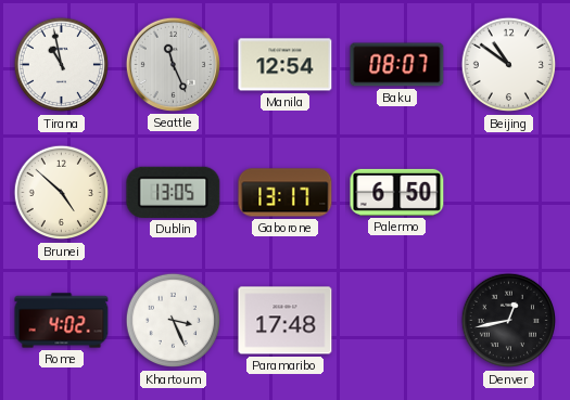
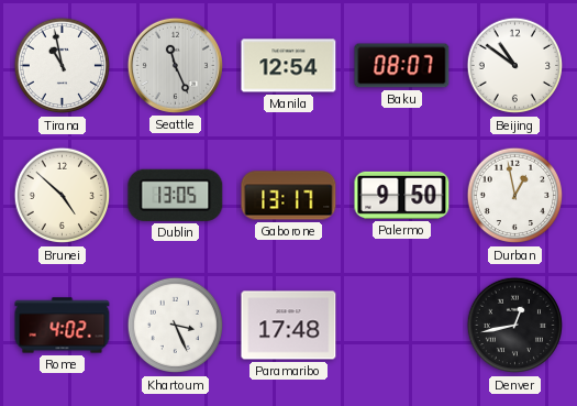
Palermo: 6:50 -> 9:50
Durban: none -> 12:58
